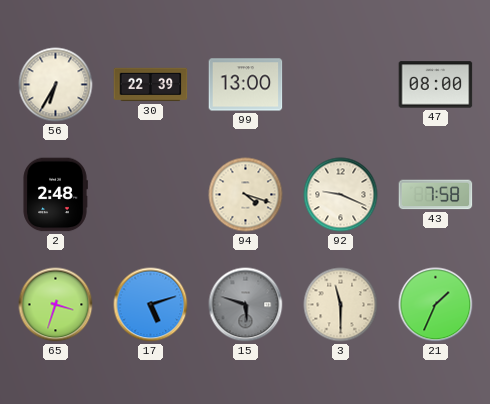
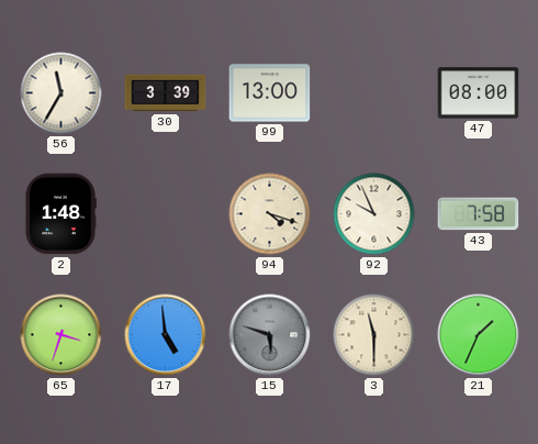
56: 6:35 -> 11:35
30: 22:39 -> 3:39
2: 2:48 -> 1:48
92: 9:19 -> 9:56
17: 5:12 -> 4:59
